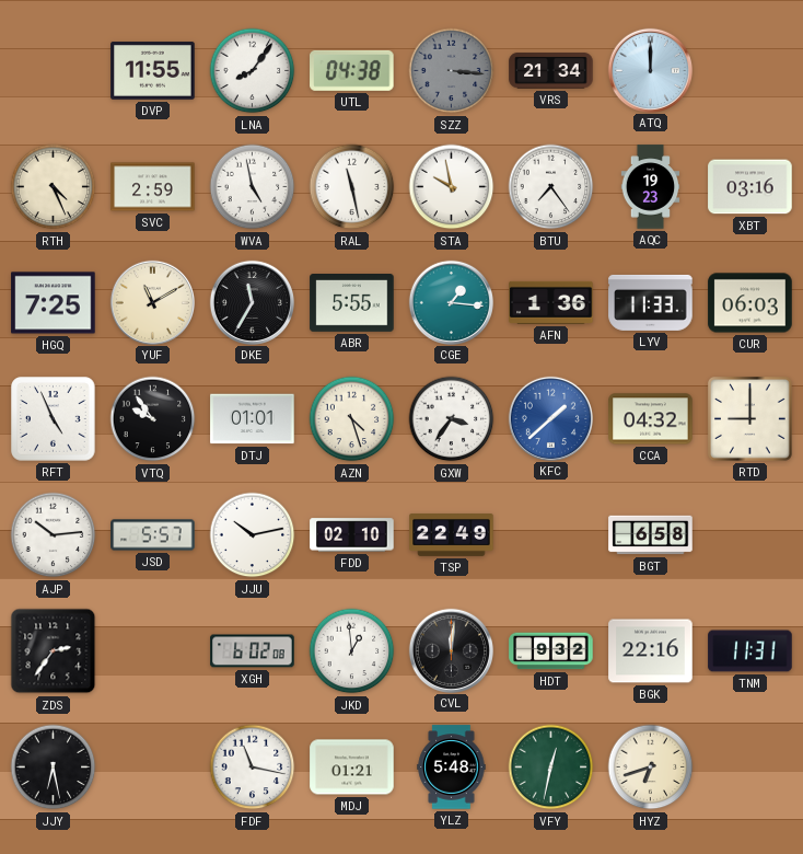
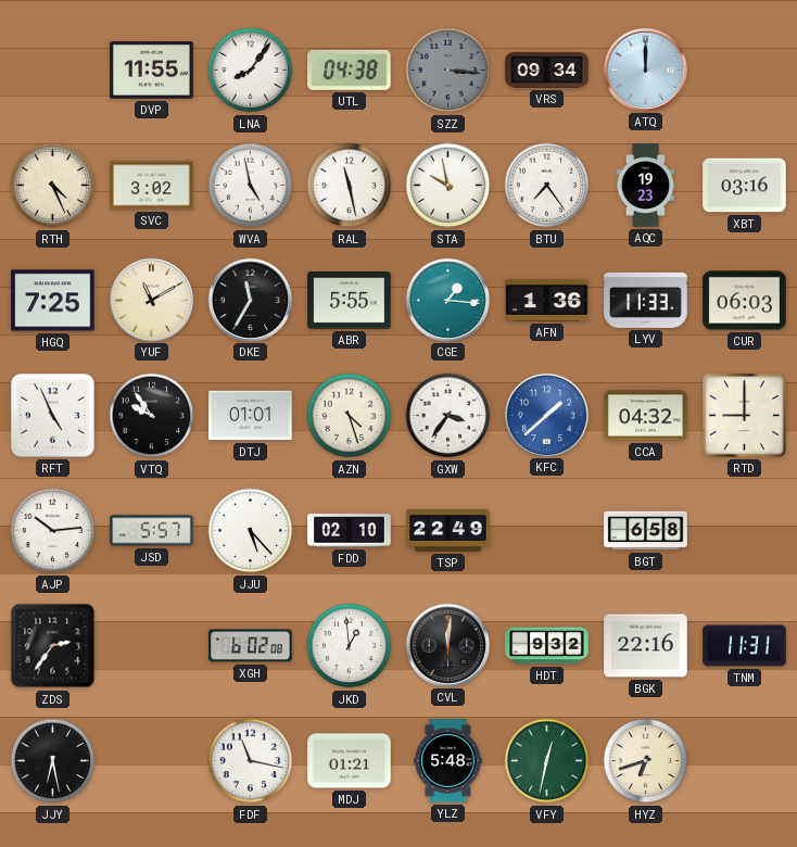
VRS: 21:34 -> 09:34
SVC: 2:59 -> 3:02
JJU: 10:13 -> 5:23
